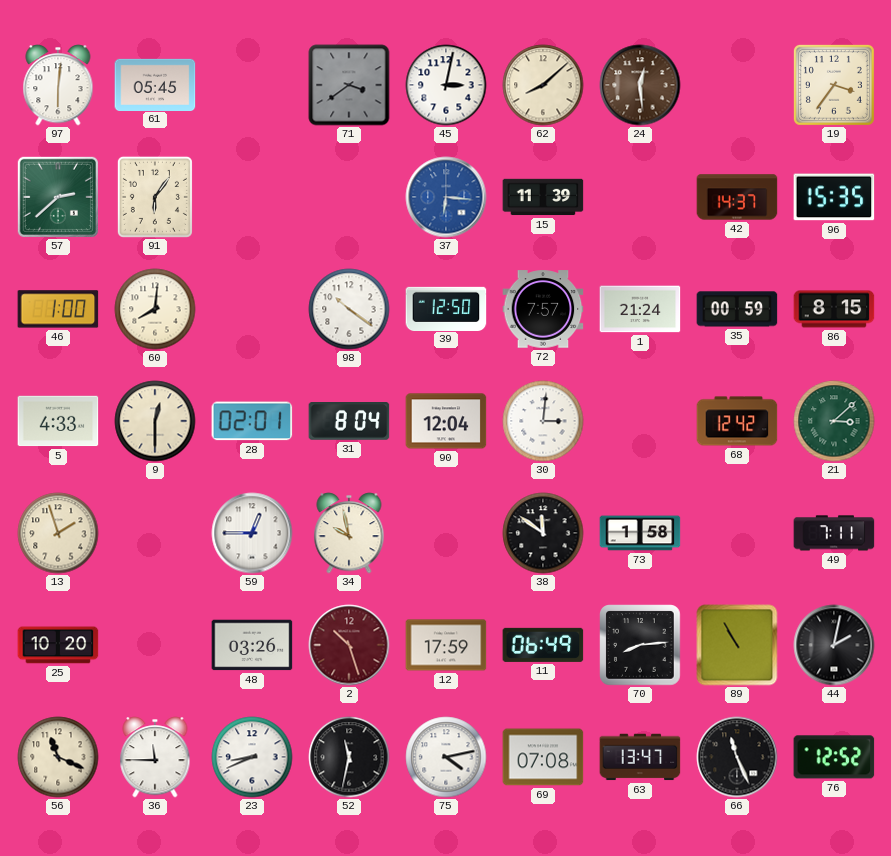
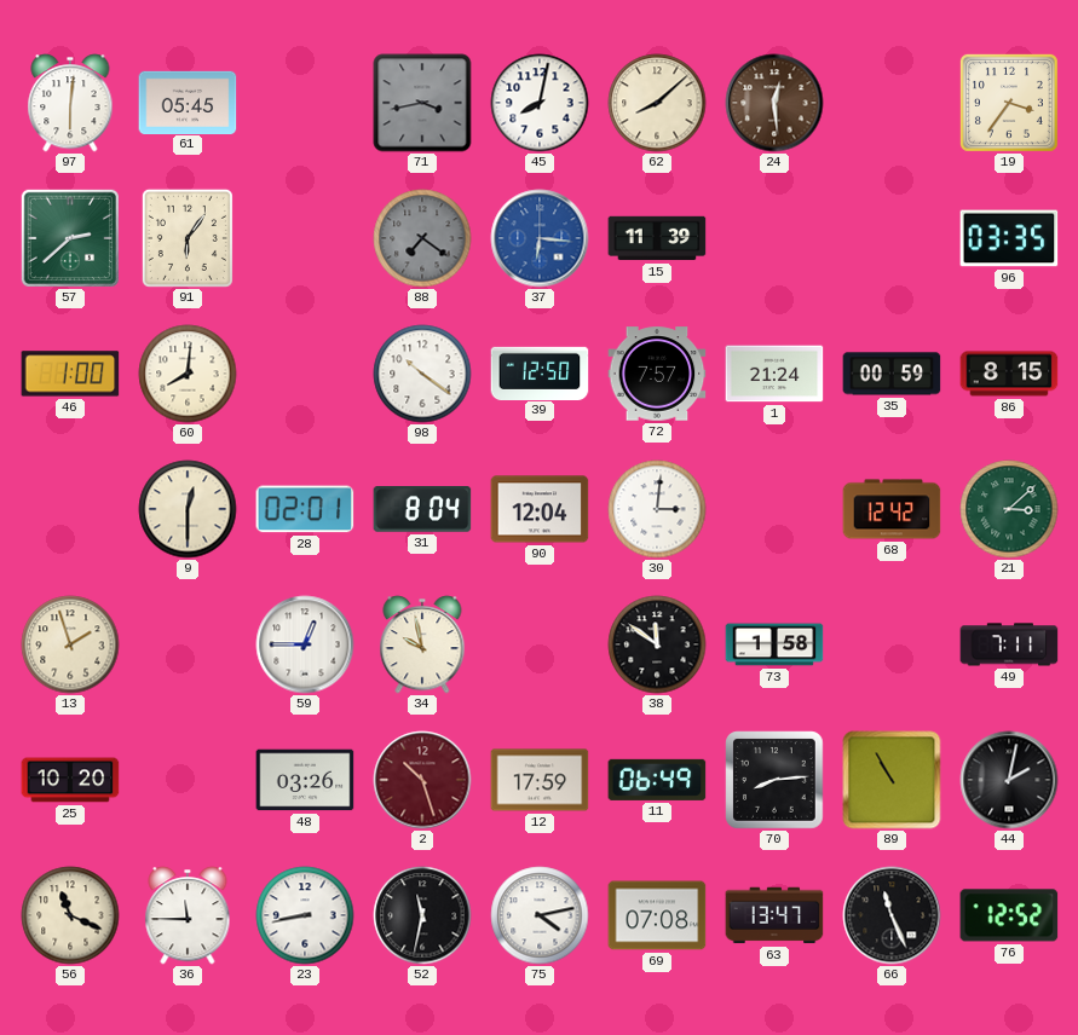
71: 3:39 -> 3:43
45: 3:02 -> 8:02
88: none -> 7:21
42: 14:37 -> none
96: 15:35 -> 03:35
5: 4:33 -> none
23: 8:41 -> 8:43
